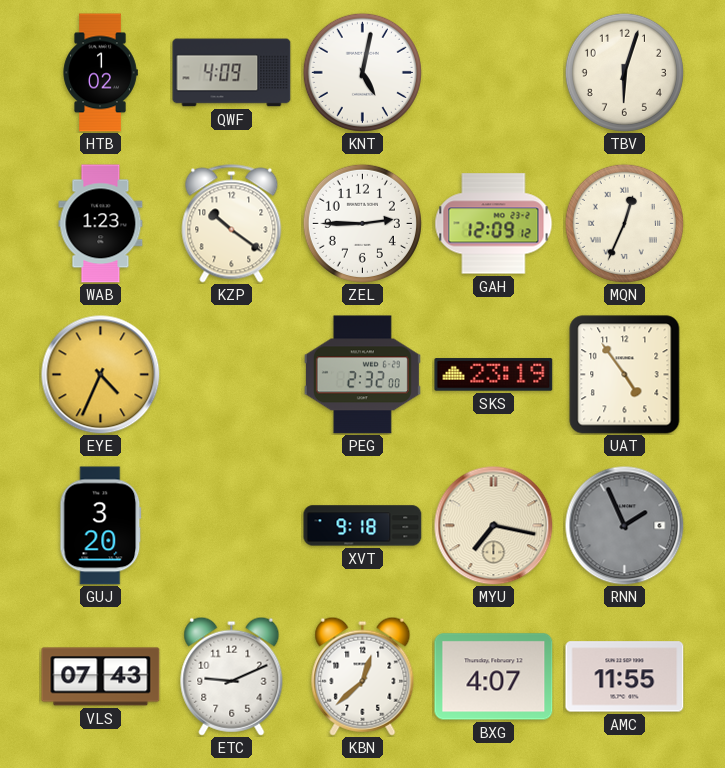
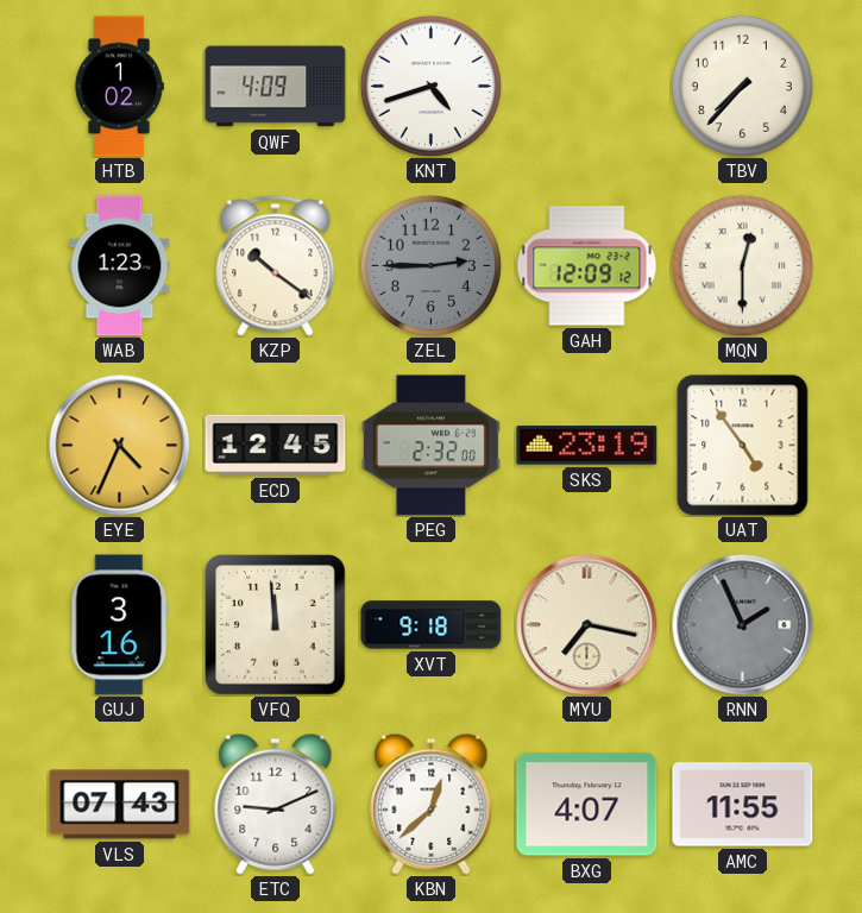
KNT: 5:02 -> 4:42
TBV: 6:03 -> 7:37
ZEL dial: white -> grey
MQN: 12:34 -> 12:30
ECD: none -> 12:45
GUJ: 3:20 -> 3:16
VFQ: none -> 11:59
